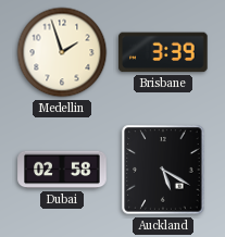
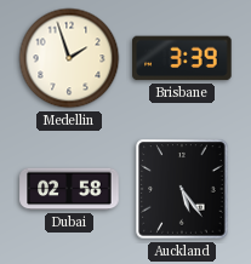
Auckland: 5:20 -> 5:24
